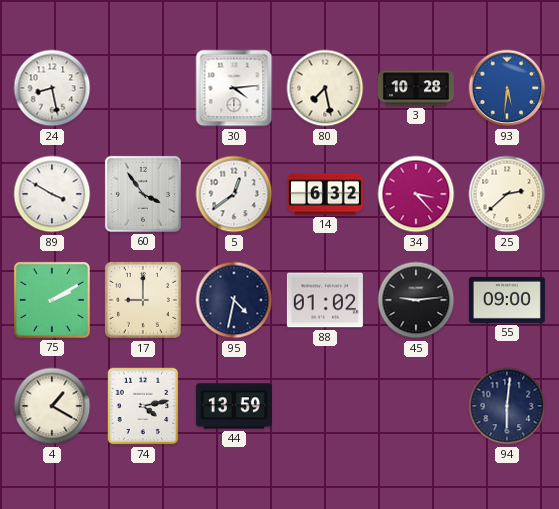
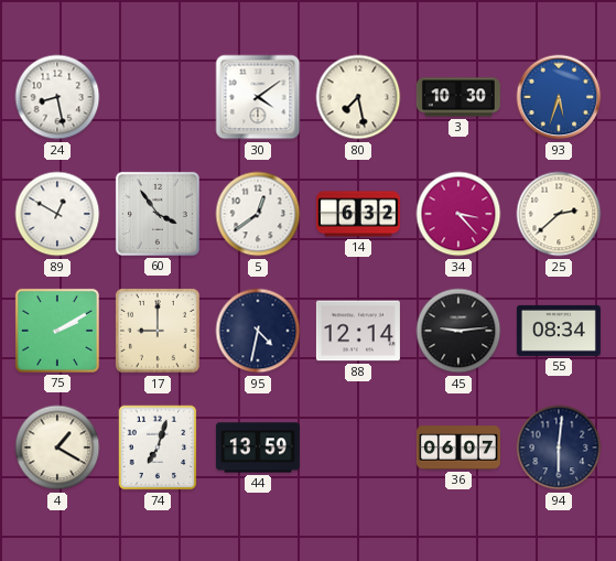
30: 4:14 -> 4:09
3: 10:28 -> 10:30
93: 5:31 -> 5:33
89: 3:50 -> 12:50
88: 01:02 -> 12:14
55: 09:00 -> 08:34
74: 4:13 -> 7:03
36: none -> 06:07
